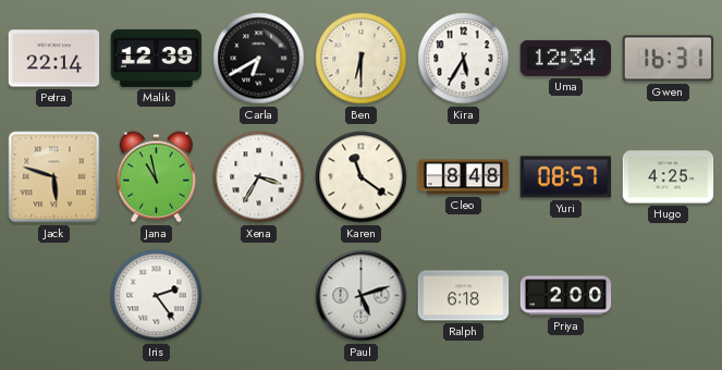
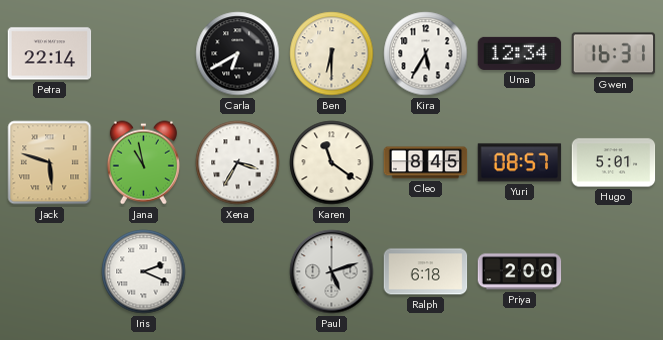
Malik: 12:39 -> none
Cleo: 8:48 -> 8:45
Hugo: 4:25 -> 5:01
Iris: 2:24 -> 2:19
